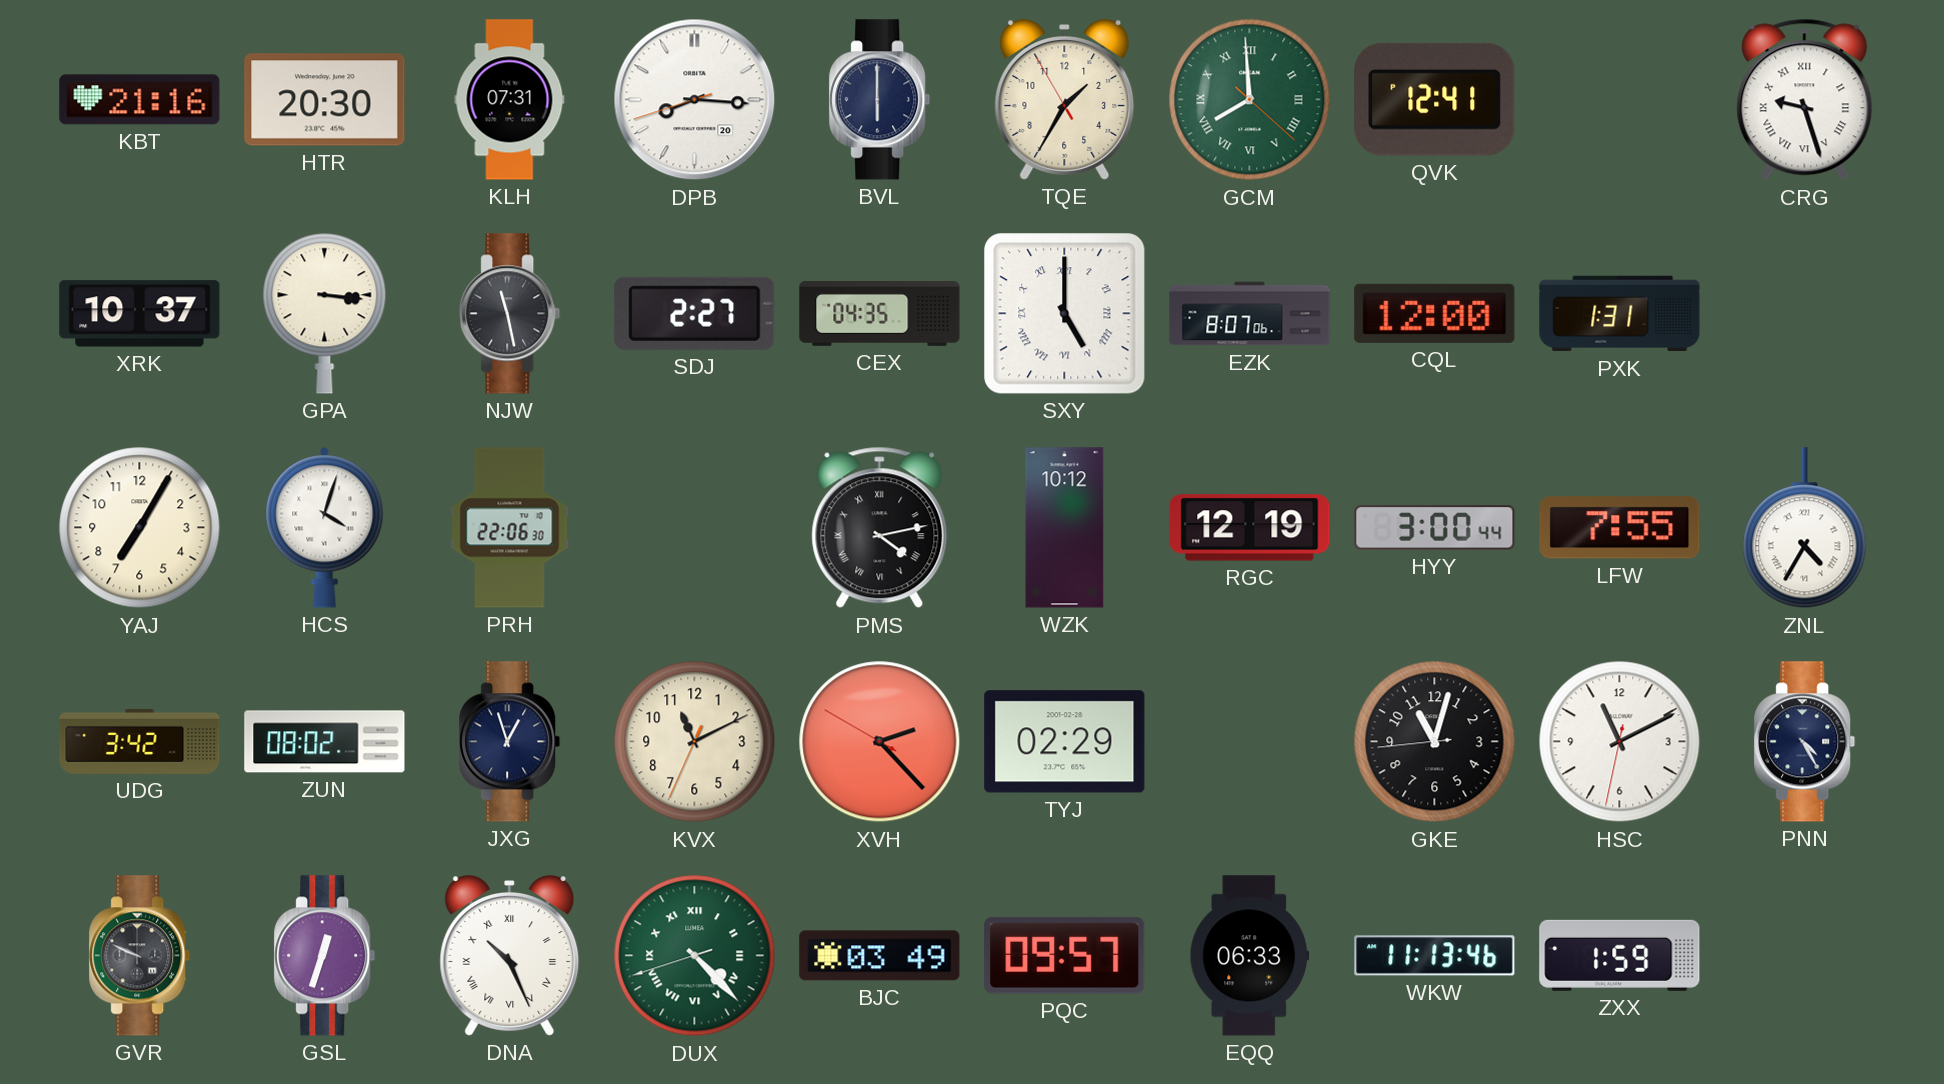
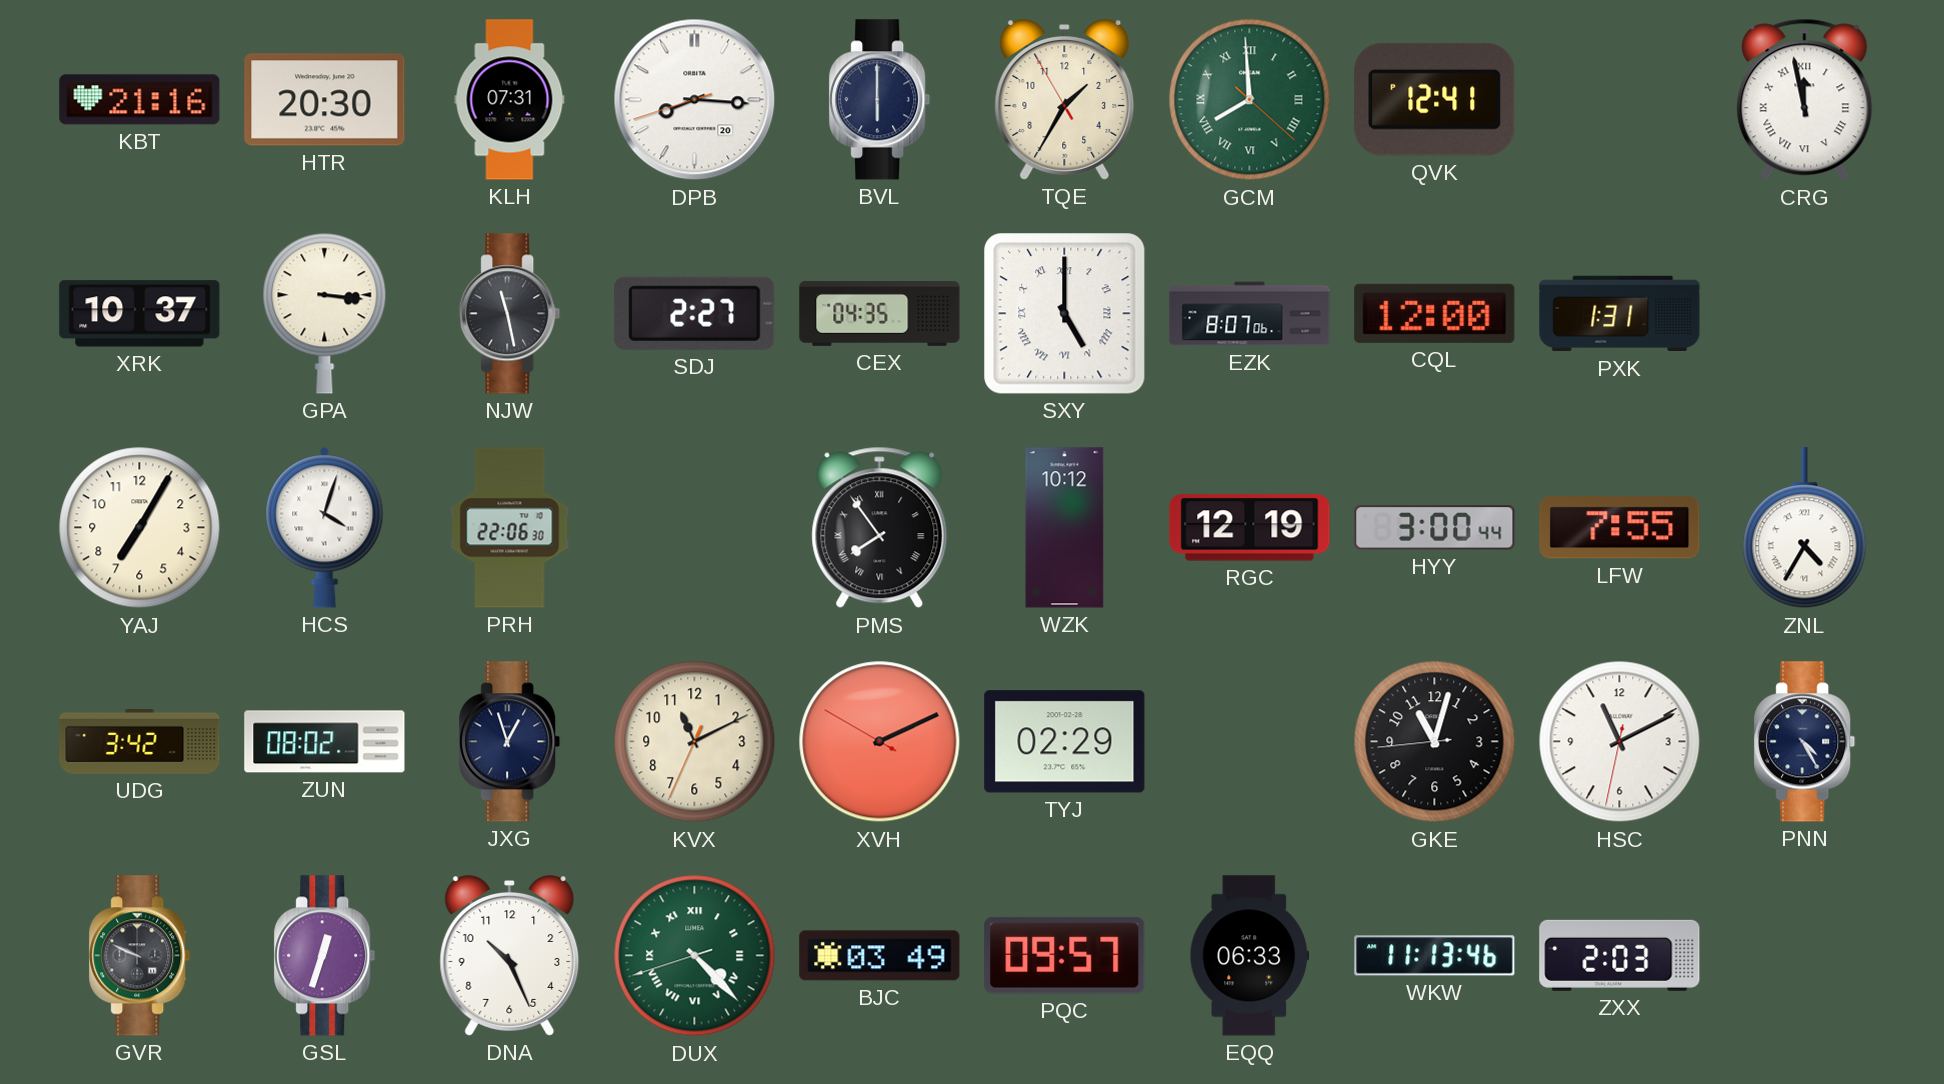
CRG: 9:27 -> 11:58
PMS: 4:13 -> 7:54
XVH: 2:22 -> 2:10
DNA numerals: Roman -> Arabic
ZXX: 1:59 -> 2:03
